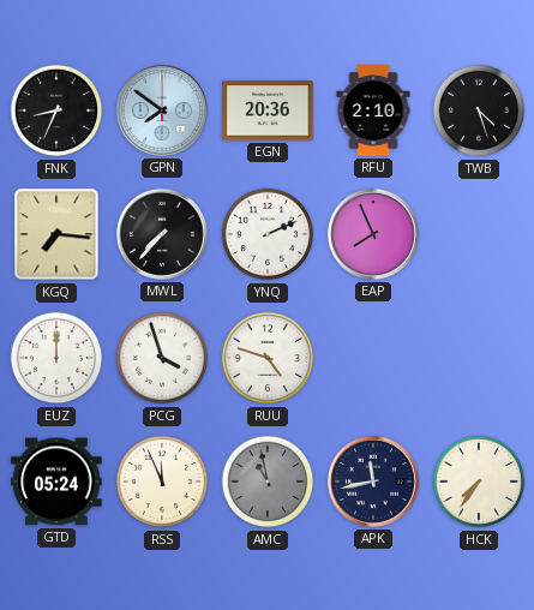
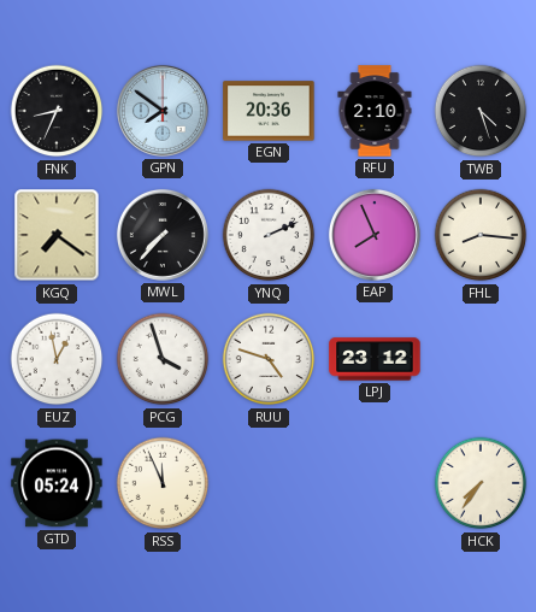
KGQ: 7:16 -> 7:21
FHL: none -> 8:16
EUZ: 12:00 -> 12:58
LPJ: none -> 23:12
AMC: 10:58 -> none
APK: 11:43 -> none
